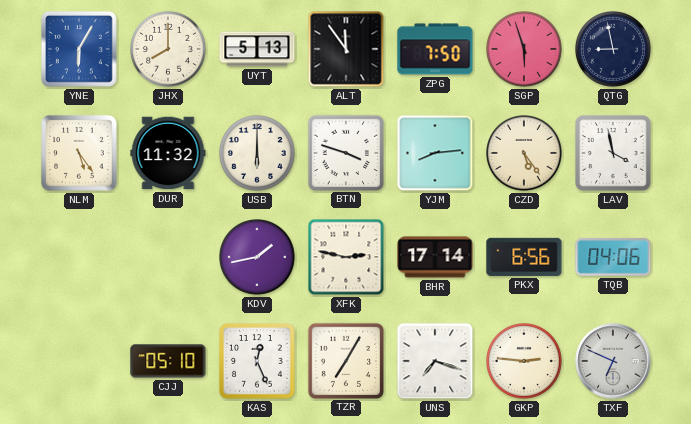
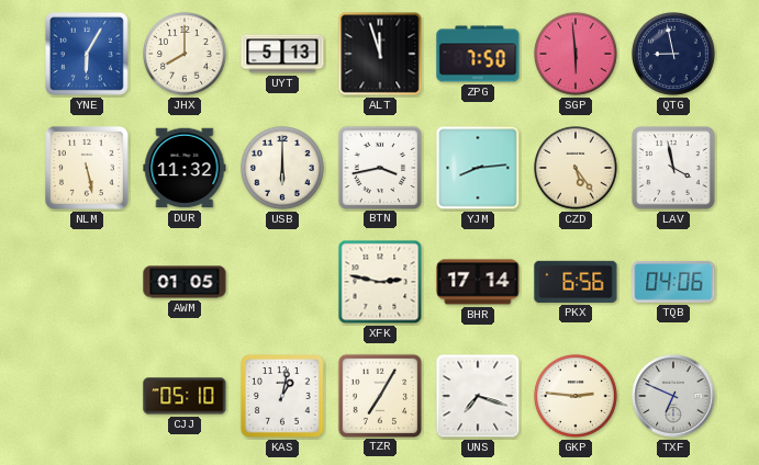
ALT: 11:54 -> 11:57
SGP: 5:57 -> 5:59
NLM: 5:24 -> 5:28
BTN: 3:48 -> 3:43
AWM: none -> 01:05
KDV: 1:43 -> none
KAS: 12:26 -> 1:02
